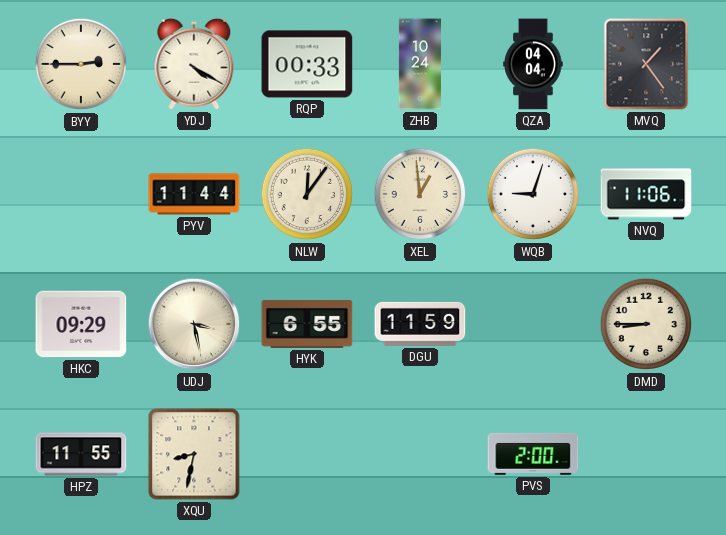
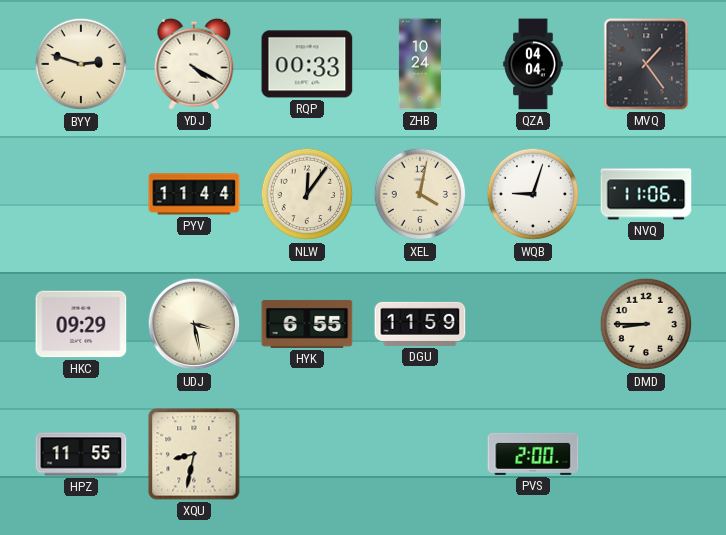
BYY: 2:45 -> 2:48
XEL: 12:59 -> 4:02
